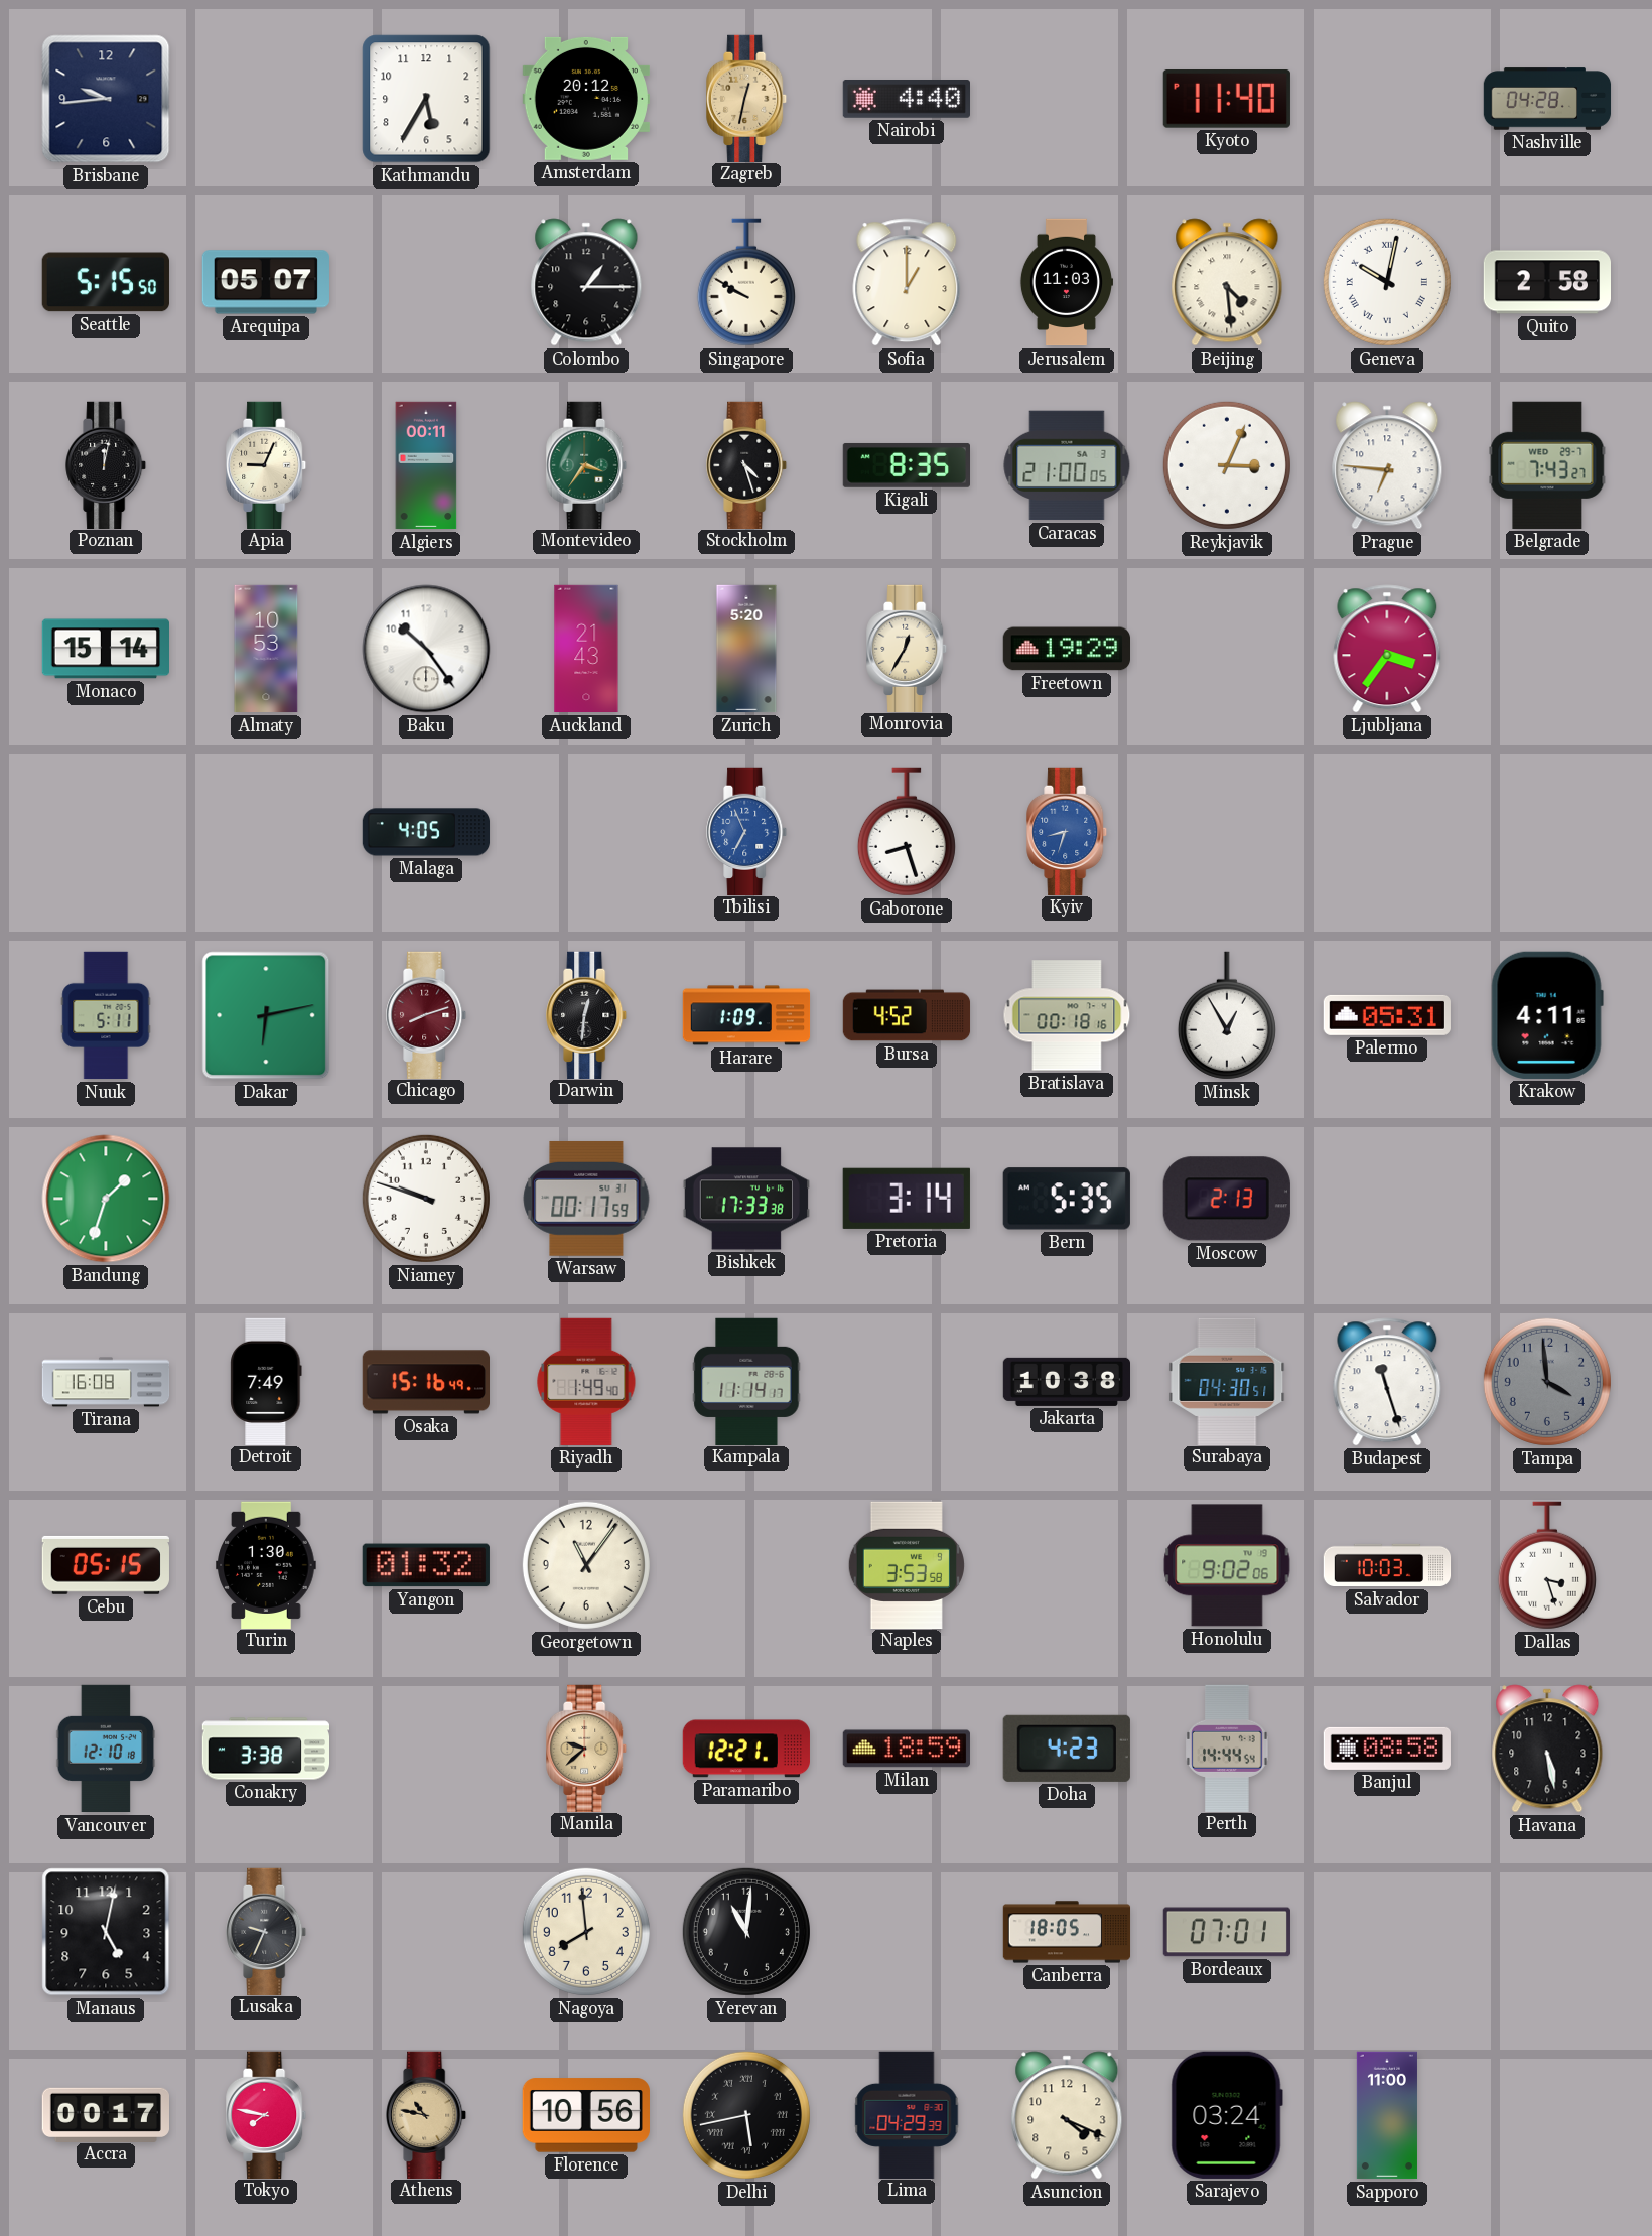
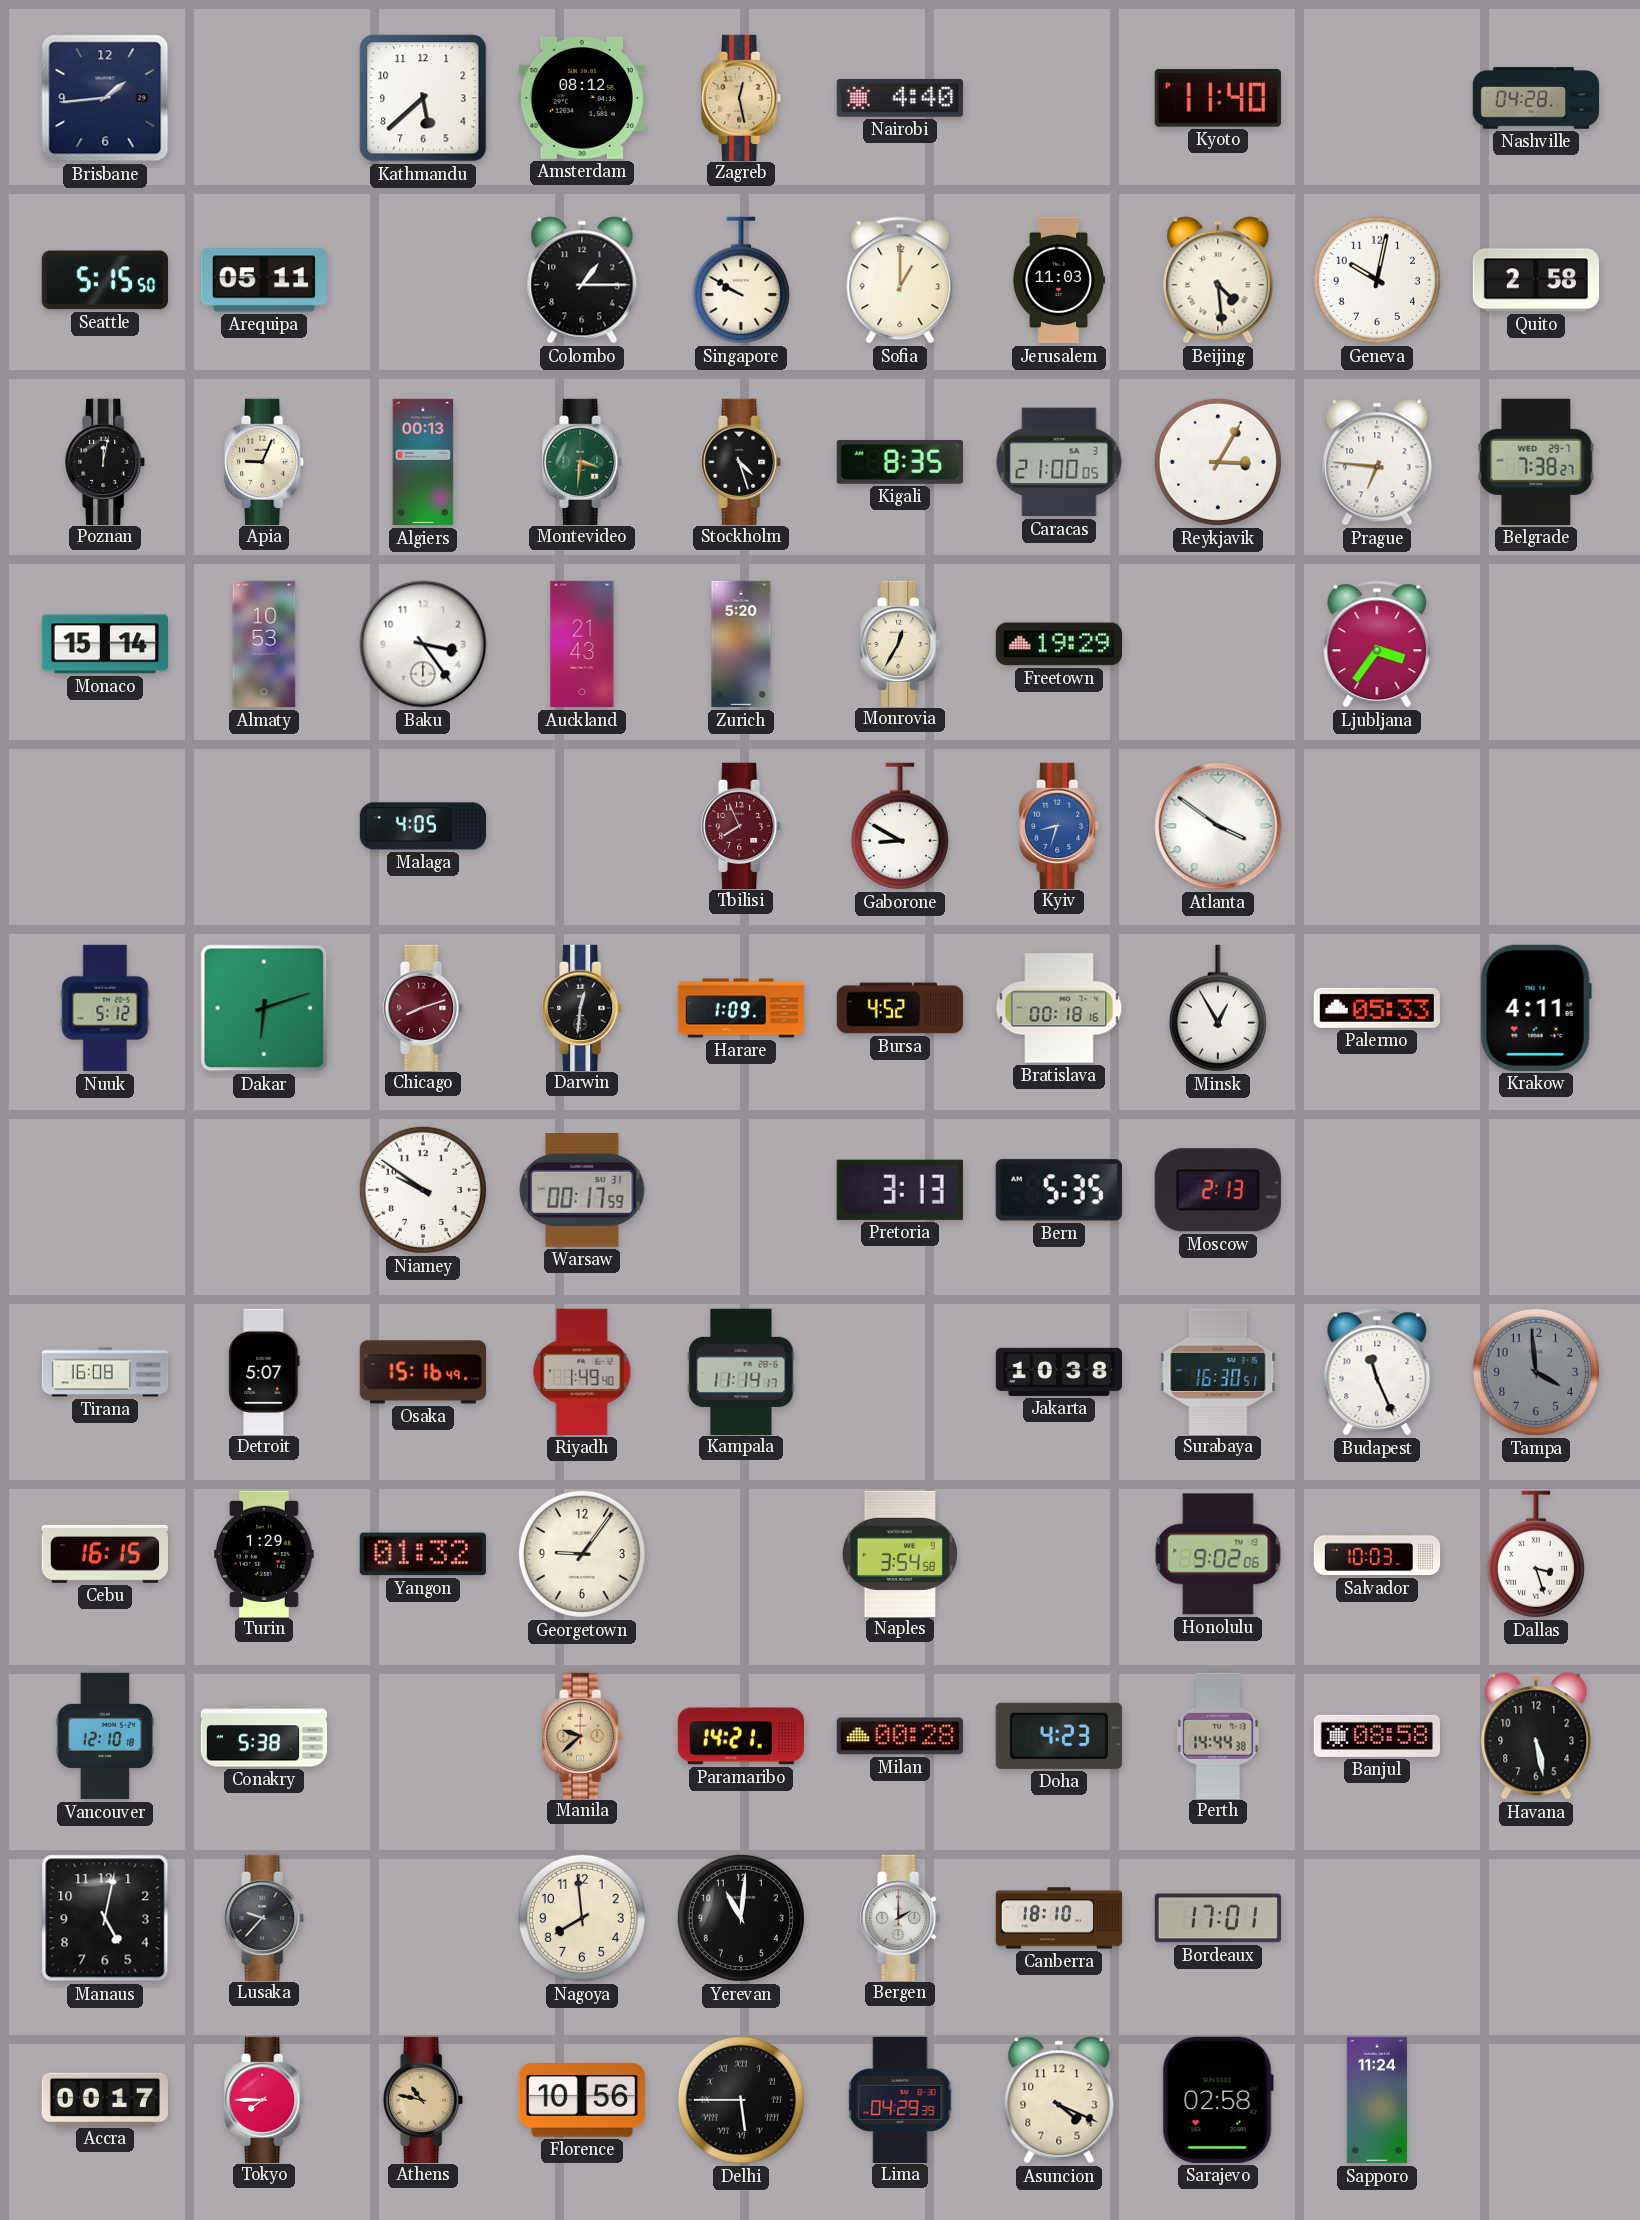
Brisbane: 9:44 -> 1:44
Kathmandu: 5:35 -> 5:38
Amsterdam: 20:12 -> 08:12
Zagreb: 12:32 -> 12:28
Arequipa: 05:07 -> 05:11
Geneva numerals: Roman -> Arabic
Algiers: 00:11 -> 00:13
Montevideo: 3:36 -> 3:31
Reykjavik: 3:04 -> 3:05
Belgrade: 7:43 -> 7:38
Baku: 10:24 -> 3:24
Tbilisi: 6:56 -> 7:56
Tbilisi dial: blue -> burgundy
Gaborone: 8:27 -> 8:50
Atlanta: none -> 3:51
Nuuk: 5:11 -> 5:12
Dakar: 6:13 -> 6:12
Palermo: 05:31 -> 05:33
Bandung: 1:33 -> none
Niamey: 9:48 -> 9:51
Bishkek: 17:33 -> none
Pretoria: 3:14 -> 3:13
Detroit: 7:49 -> 5:07
Surabaya: 04:30 -> 16:30
Budapest: 11:27 -> 11:26
Cebu: 05:15 -> 16:15
Turin: 1:30 -> 1:29
Georgetown: 11:06 -> 9:06
Naples: 3:53 -> 3:54
Conakry: 3:38 -> 5:38
Paramaribo: 12:21 -> 14:21
Milan: 18:59 -> 00:28
Perth: 14:44:54 -> 14:44:38
Lusaka: 9:34 -> 9:37
Bergen: none -> 2:00
Canberra: 18:05 -> 18:10
Bordeaux: 07:01 -> 17:01
Tokyo: 7:47 -> 7:45
Delhi: 5:43 -> 5:45
Sarajevo: 03:24 -> 02:58
Sapporo: 11:00 -> 11:24
